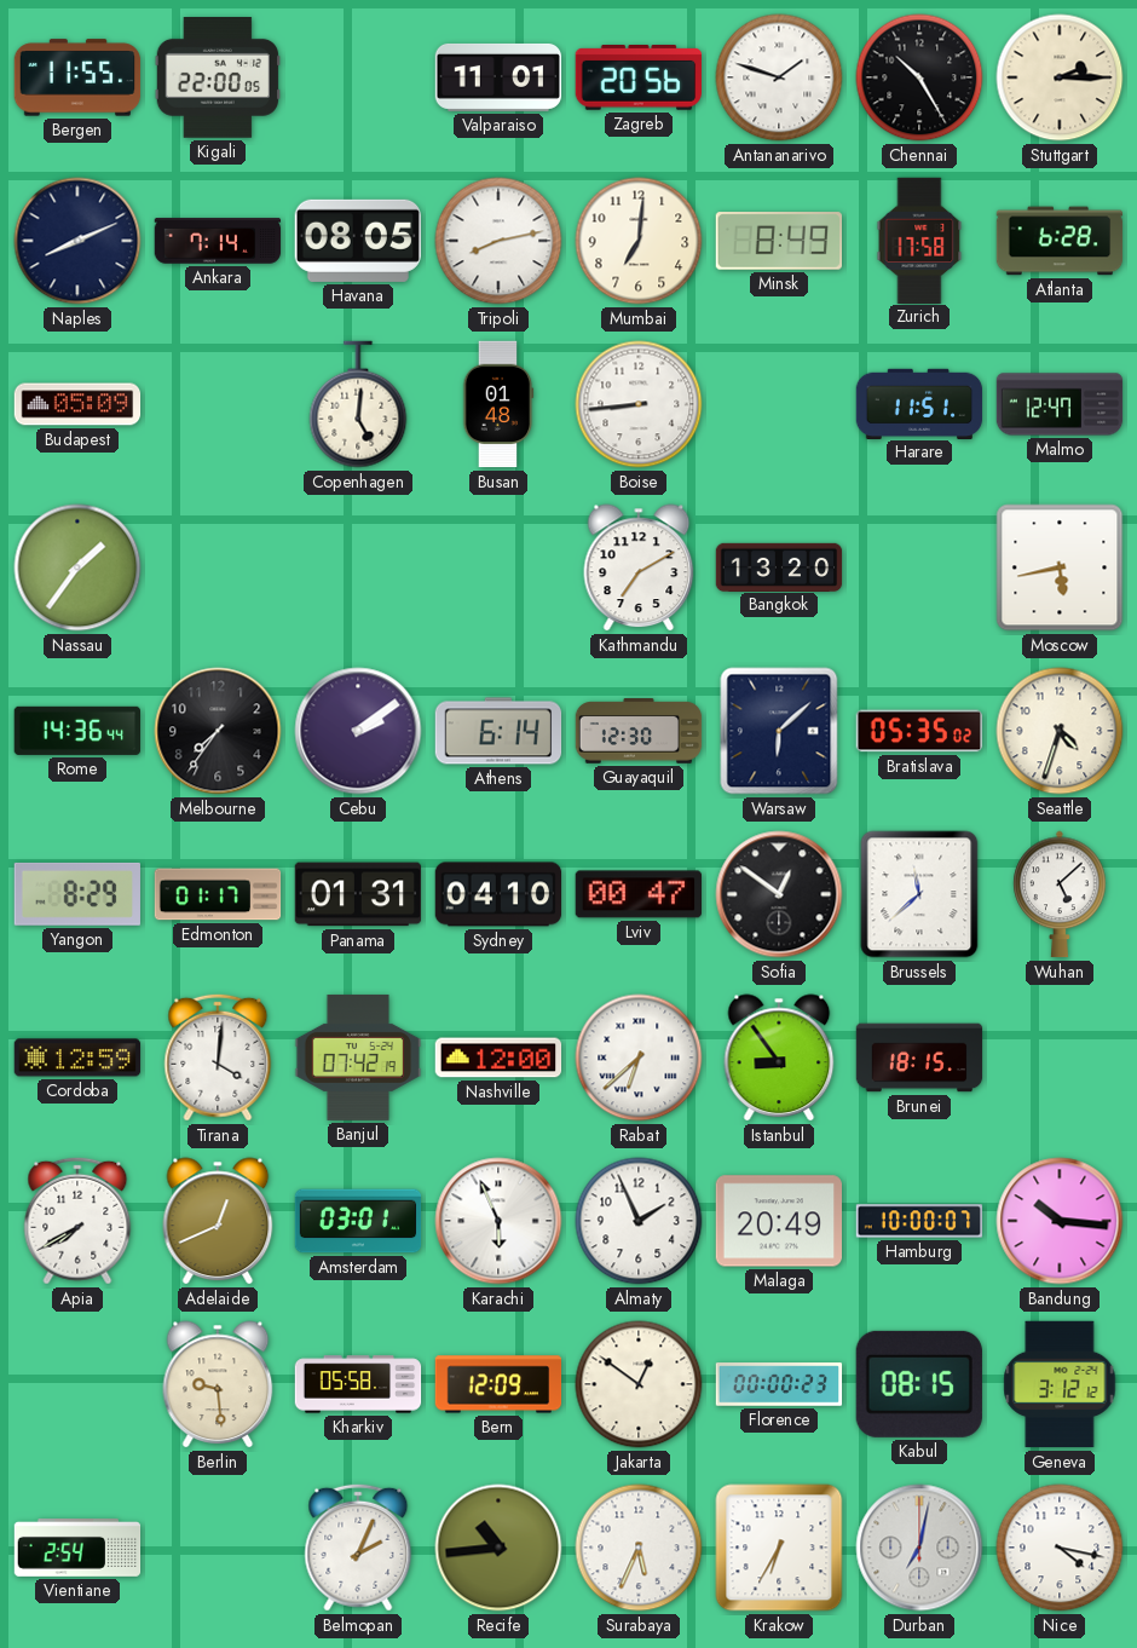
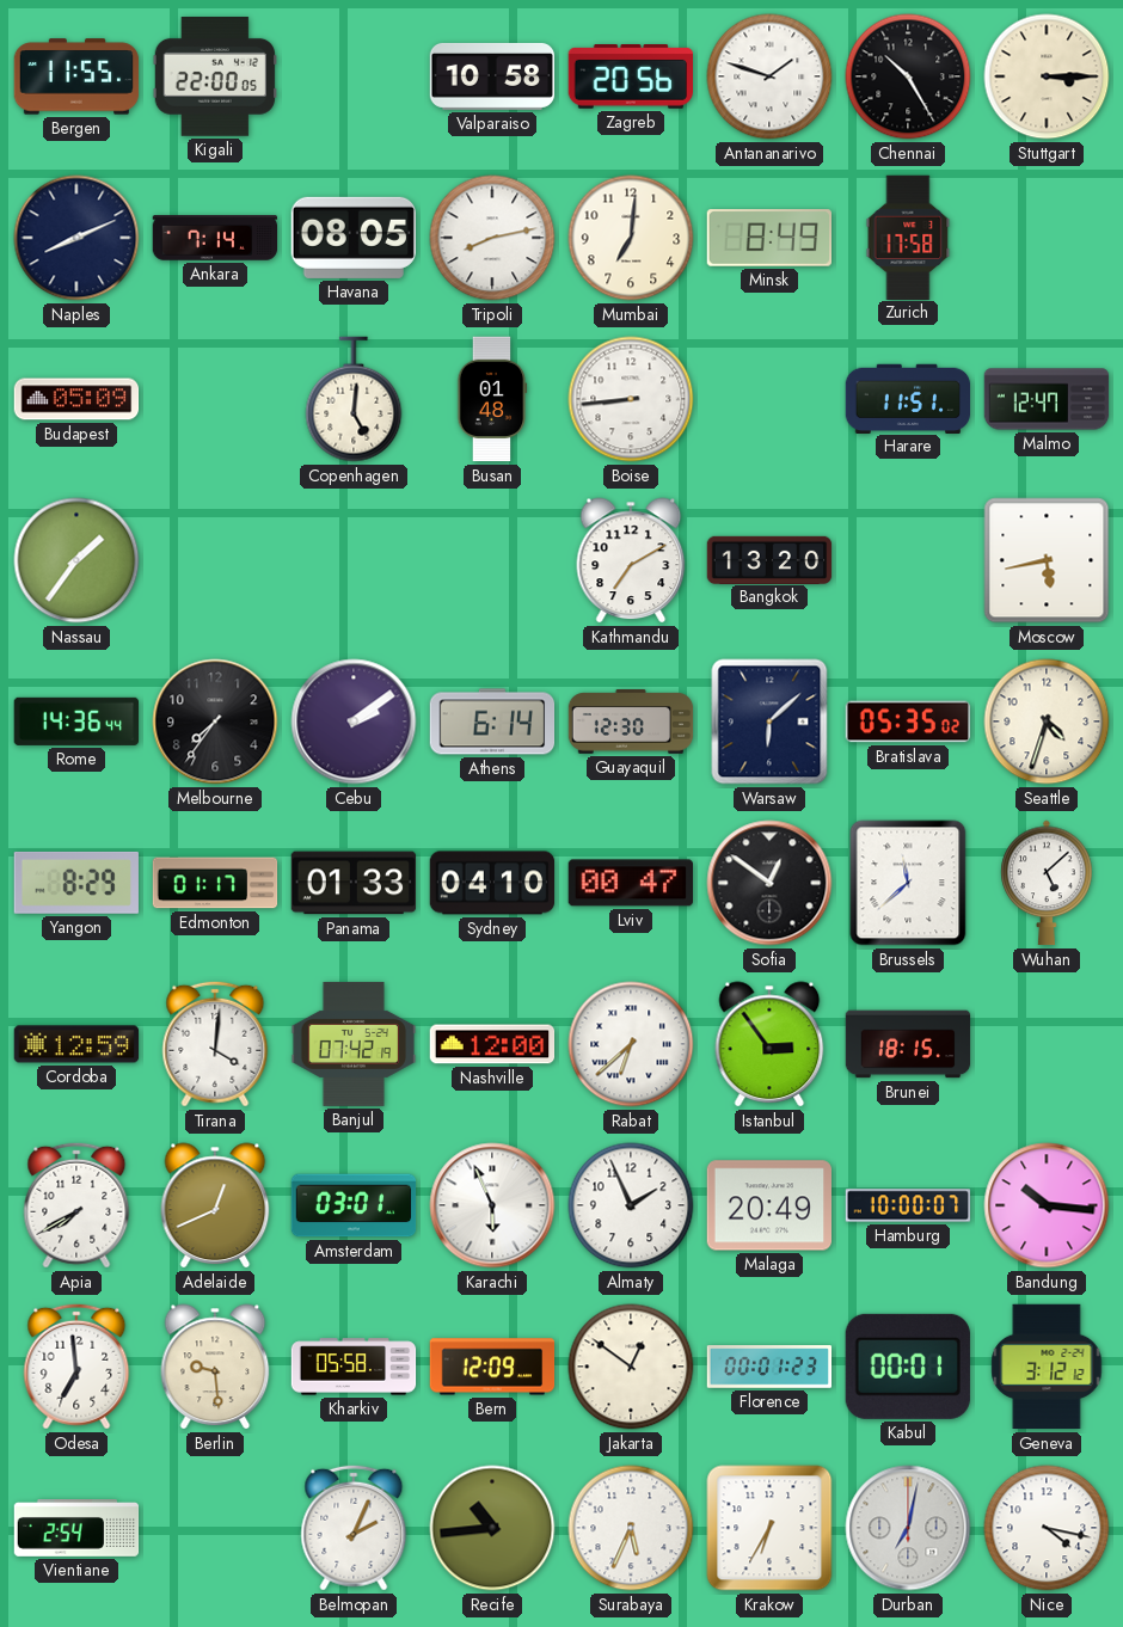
Valparaiso: 11:01 -> 10:58
Stuttgart: 2:15 -> 3:15
Atlanta: 6:28 -> none
Panama: 01:31 -> 01:33
Istanbul: 8:54 -> 2:54
Odesa: none -> 6:59
Florence: 00:00 -> 00:01
Kabul: 08:15 -> 00:01
